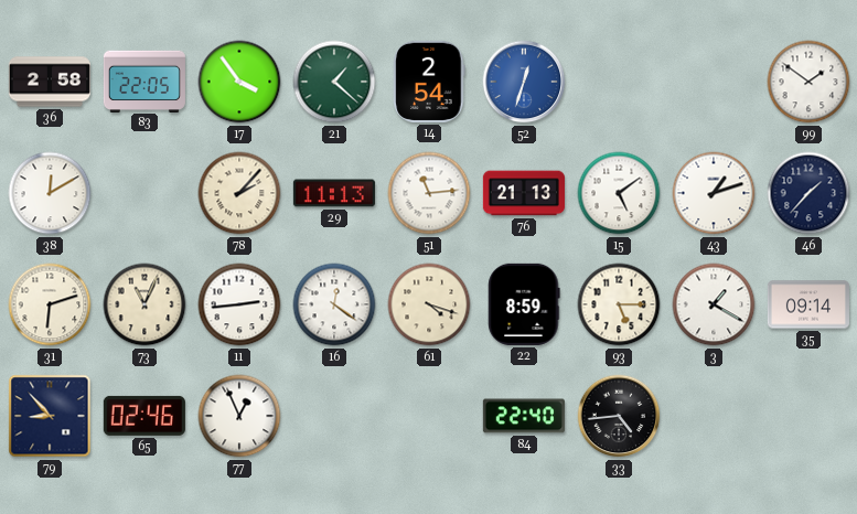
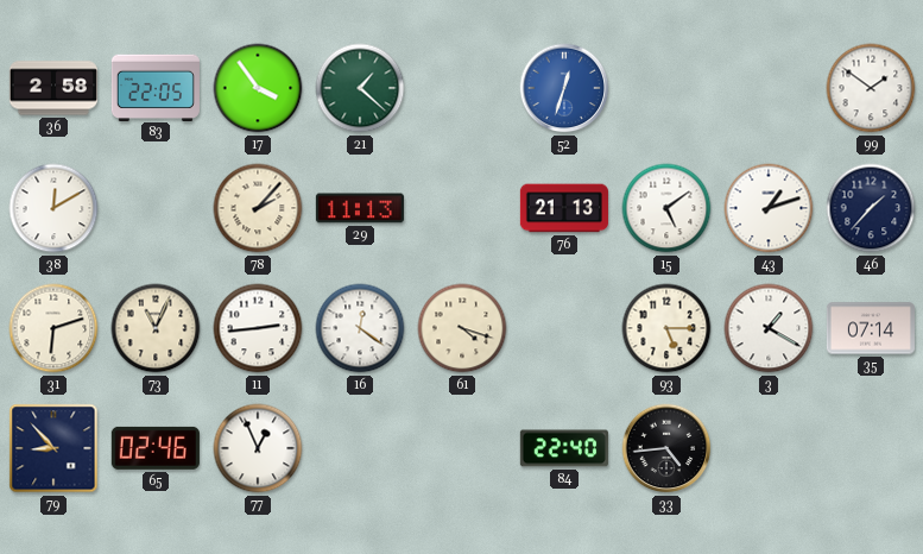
14: 2:54 -> none
51: 11:14 -> none
22: 8:59 -> none
35: 09:14 -> 07:14
